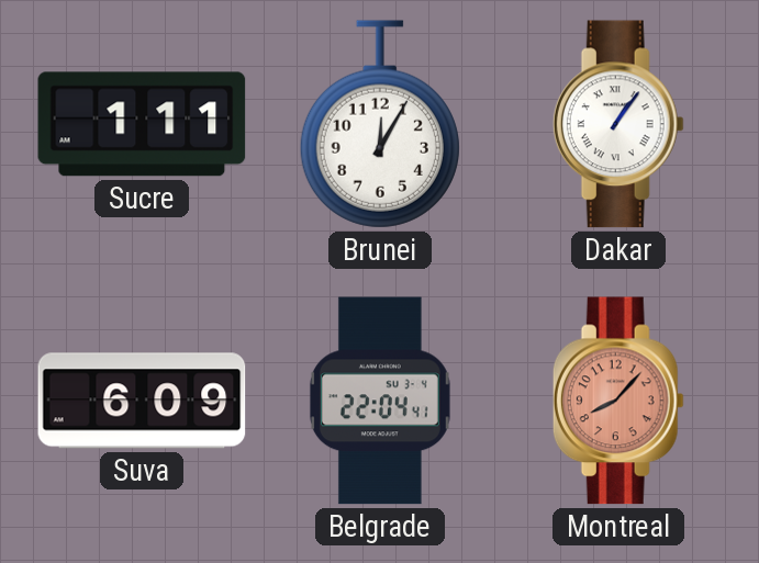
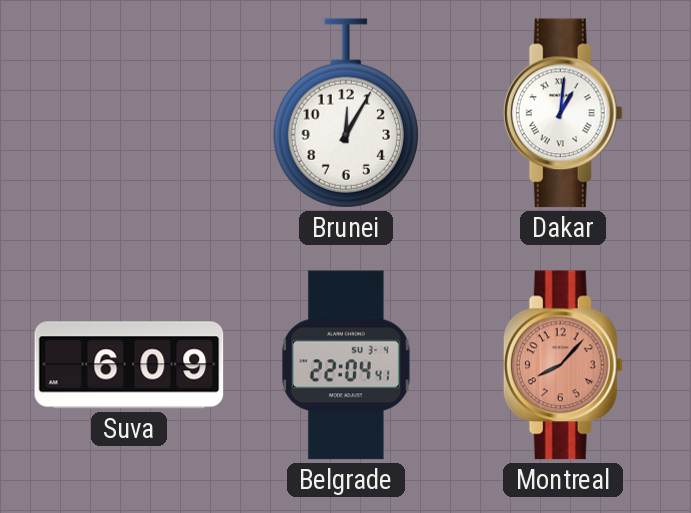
Sucre: 1:11 -> none
Dakar: 1:06 -> 1:01
